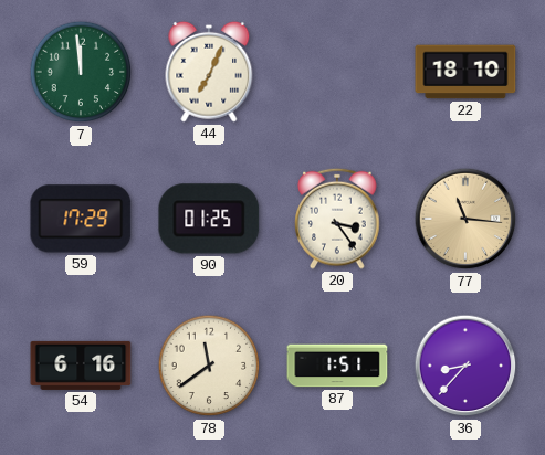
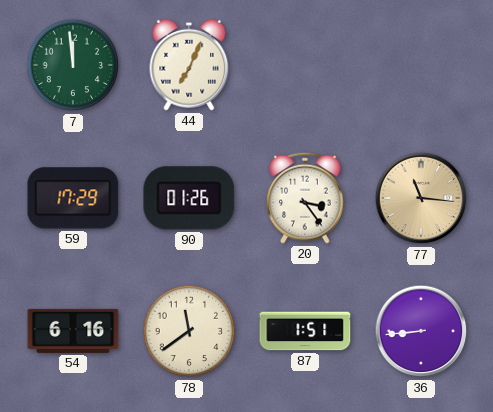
22: 18:10 -> none
90: 01:25 -> 01:26
36: 8:37 -> 8:44
